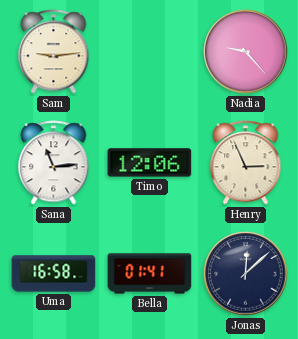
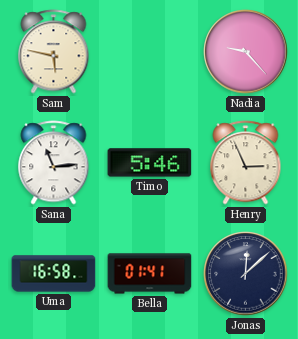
Sam: 9:14 -> 5:47
Timo: 12:06 -> 5:46
